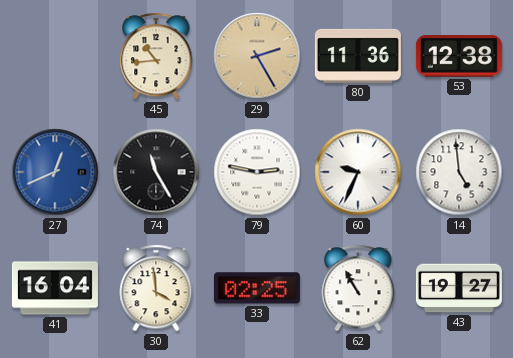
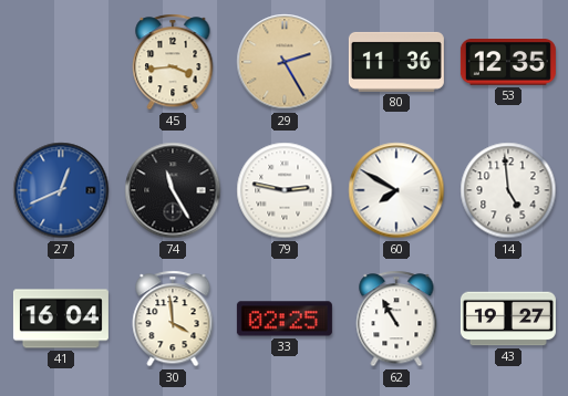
45: 10:44 -> 3:44
53: 12:38 -> 12:35
60: 9:34 -> 7:50
